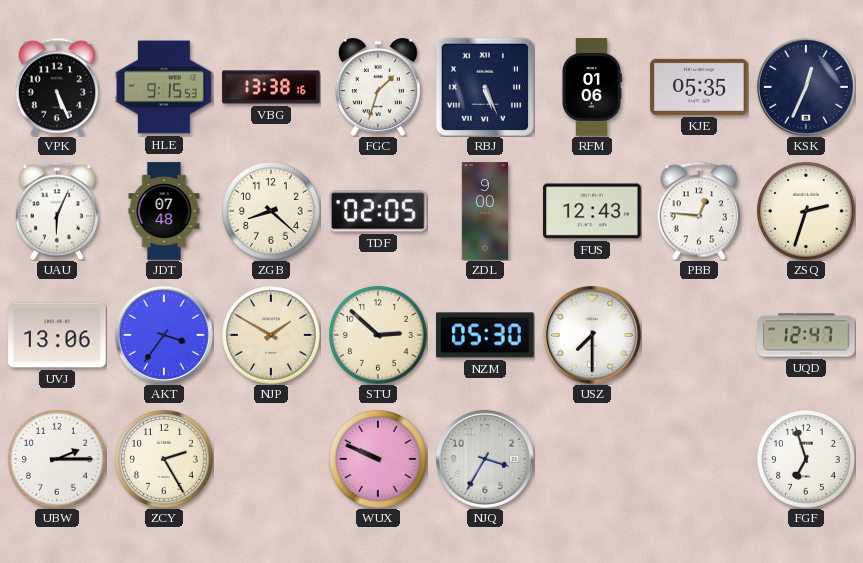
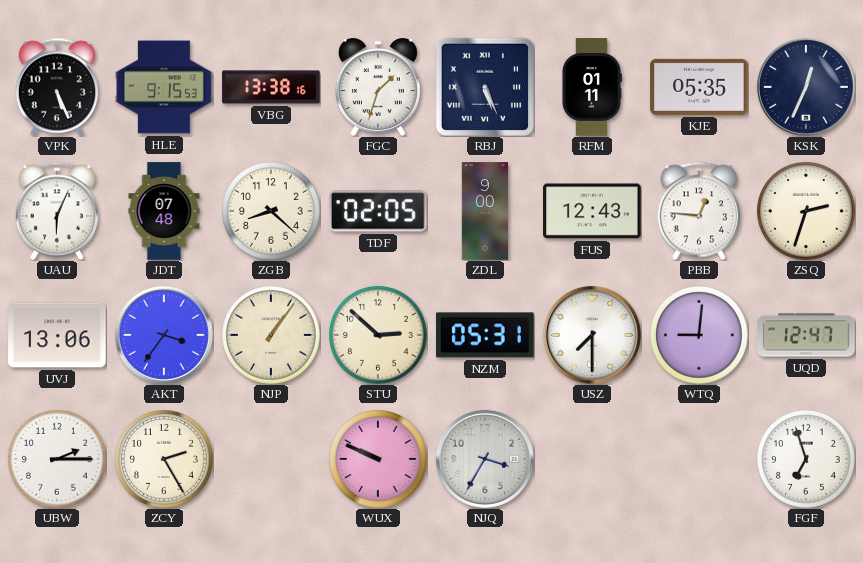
RFM: 01:06 -> 01:11
NJP: 1:50 -> 1:06
NZM: 05:30 -> 05:31
WTQ: none -> 9:01
